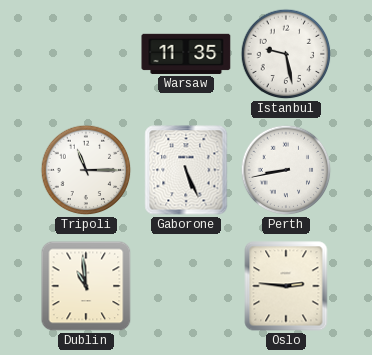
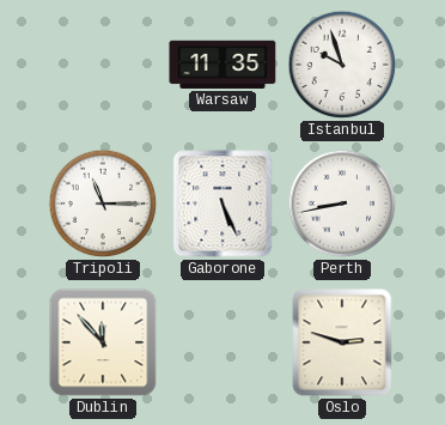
Istanbul: 9:28 -> 9:57
Dublin: 10:59 -> 11:53
Oslo: 2:46 -> 2:48
